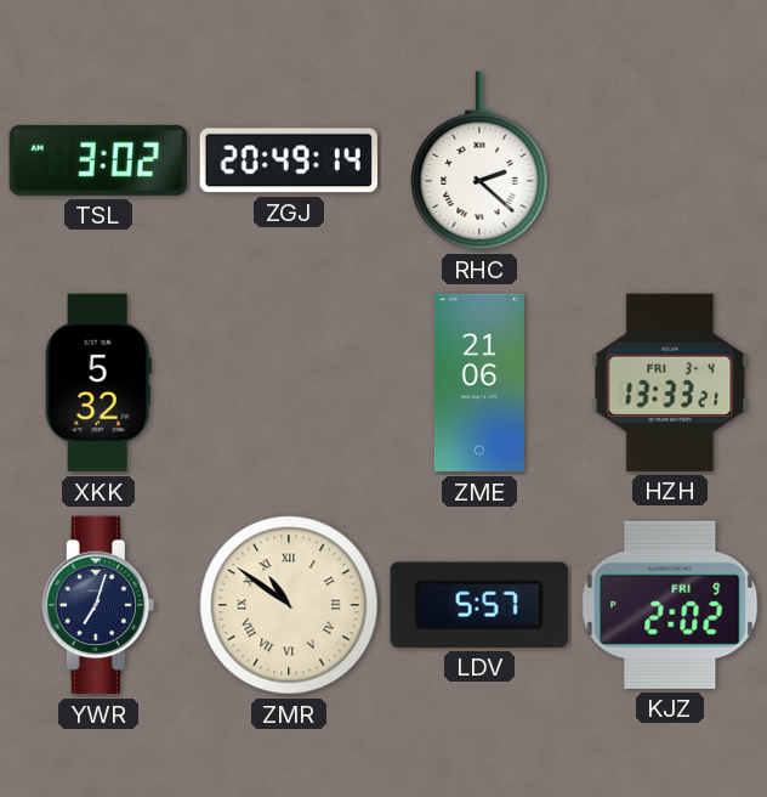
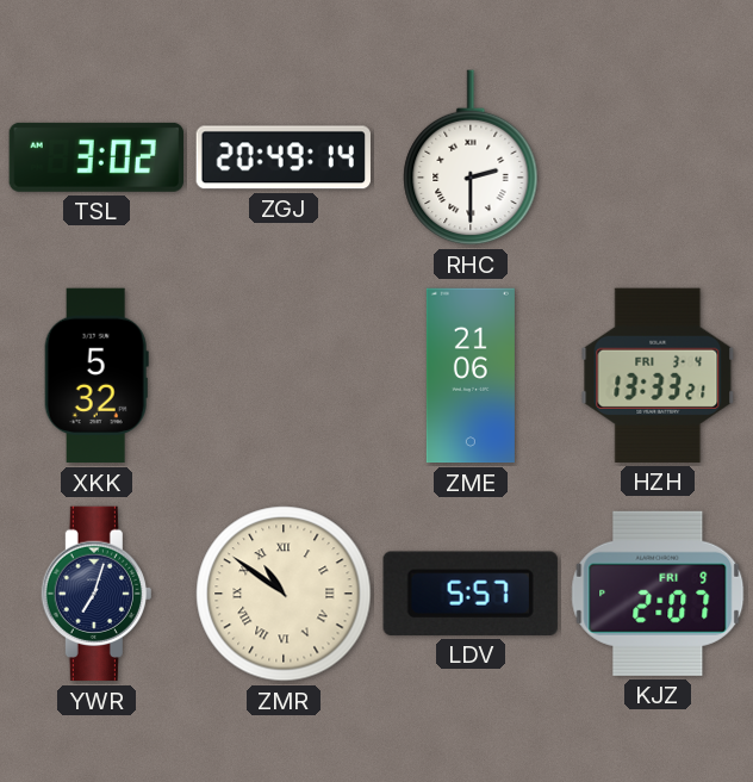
RHC: 2:22 -> 2:30
KJZ: 2:02 -> 2:07
